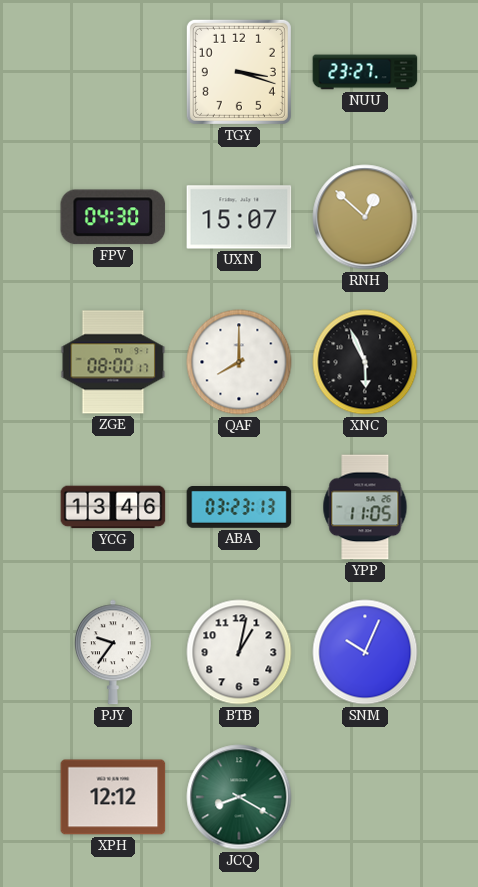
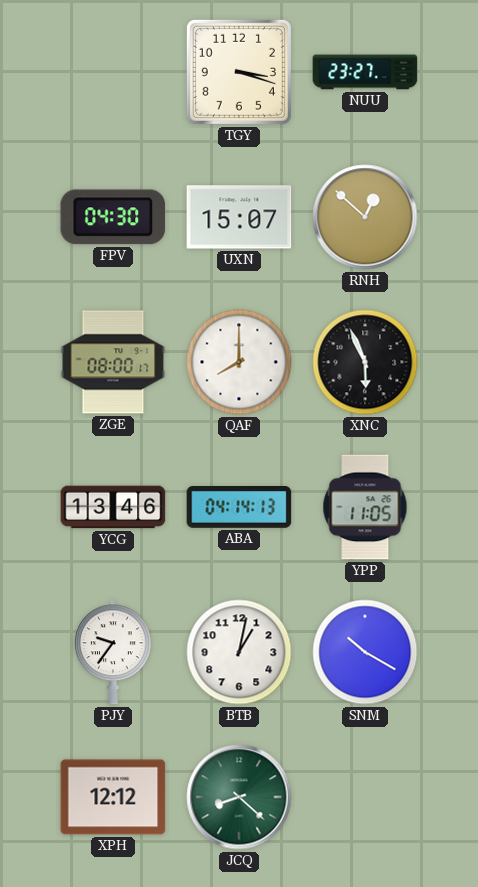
ABA: 03:23 -> 04:14
SNM: 10:04 -> 10:20
JCQ: 8:20 -> 8:22
